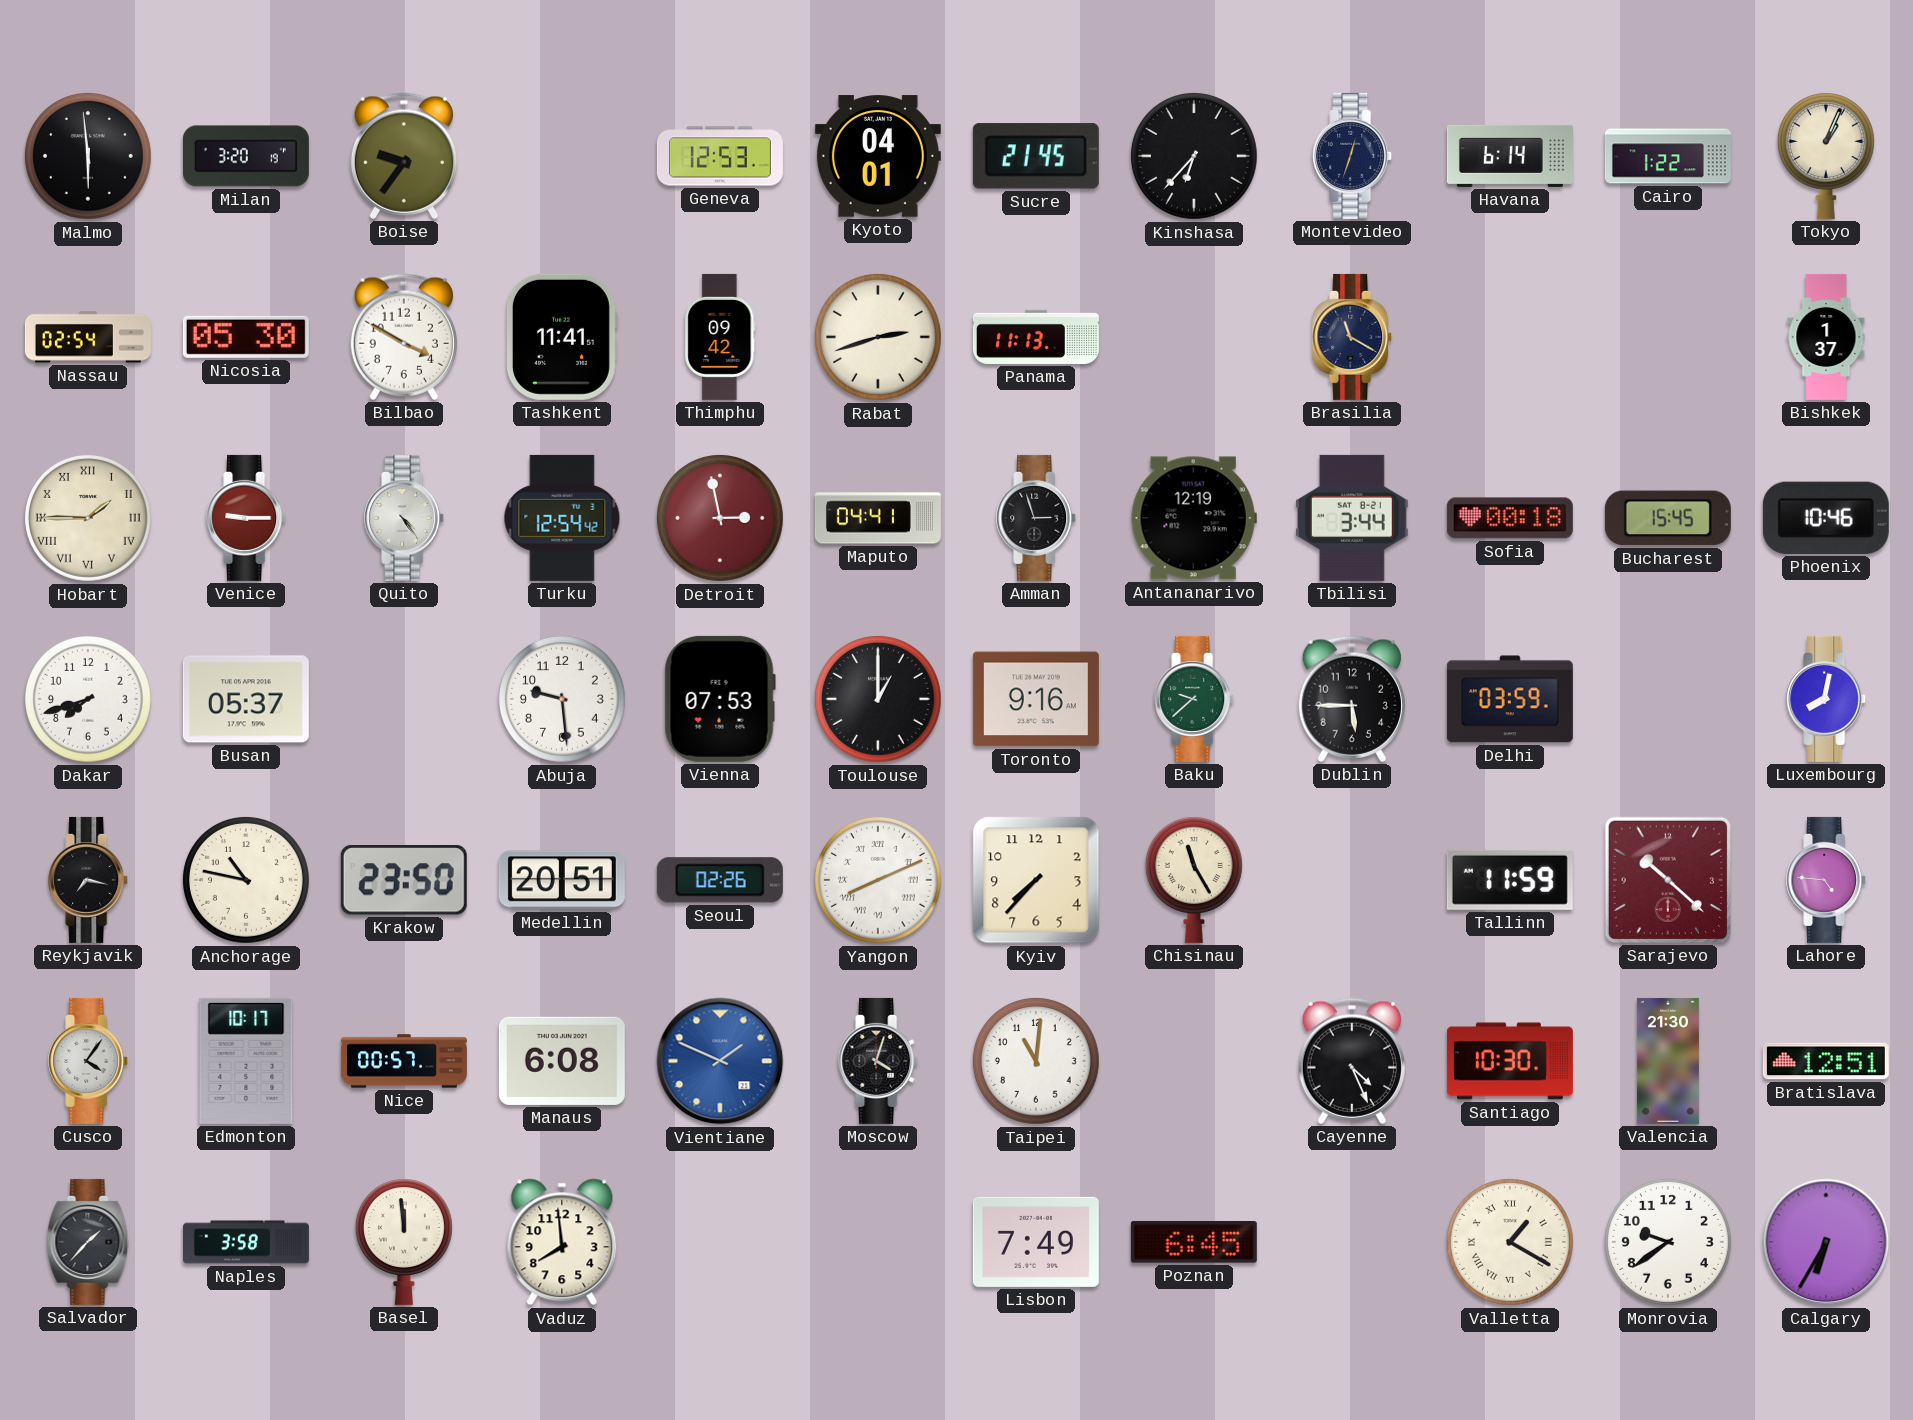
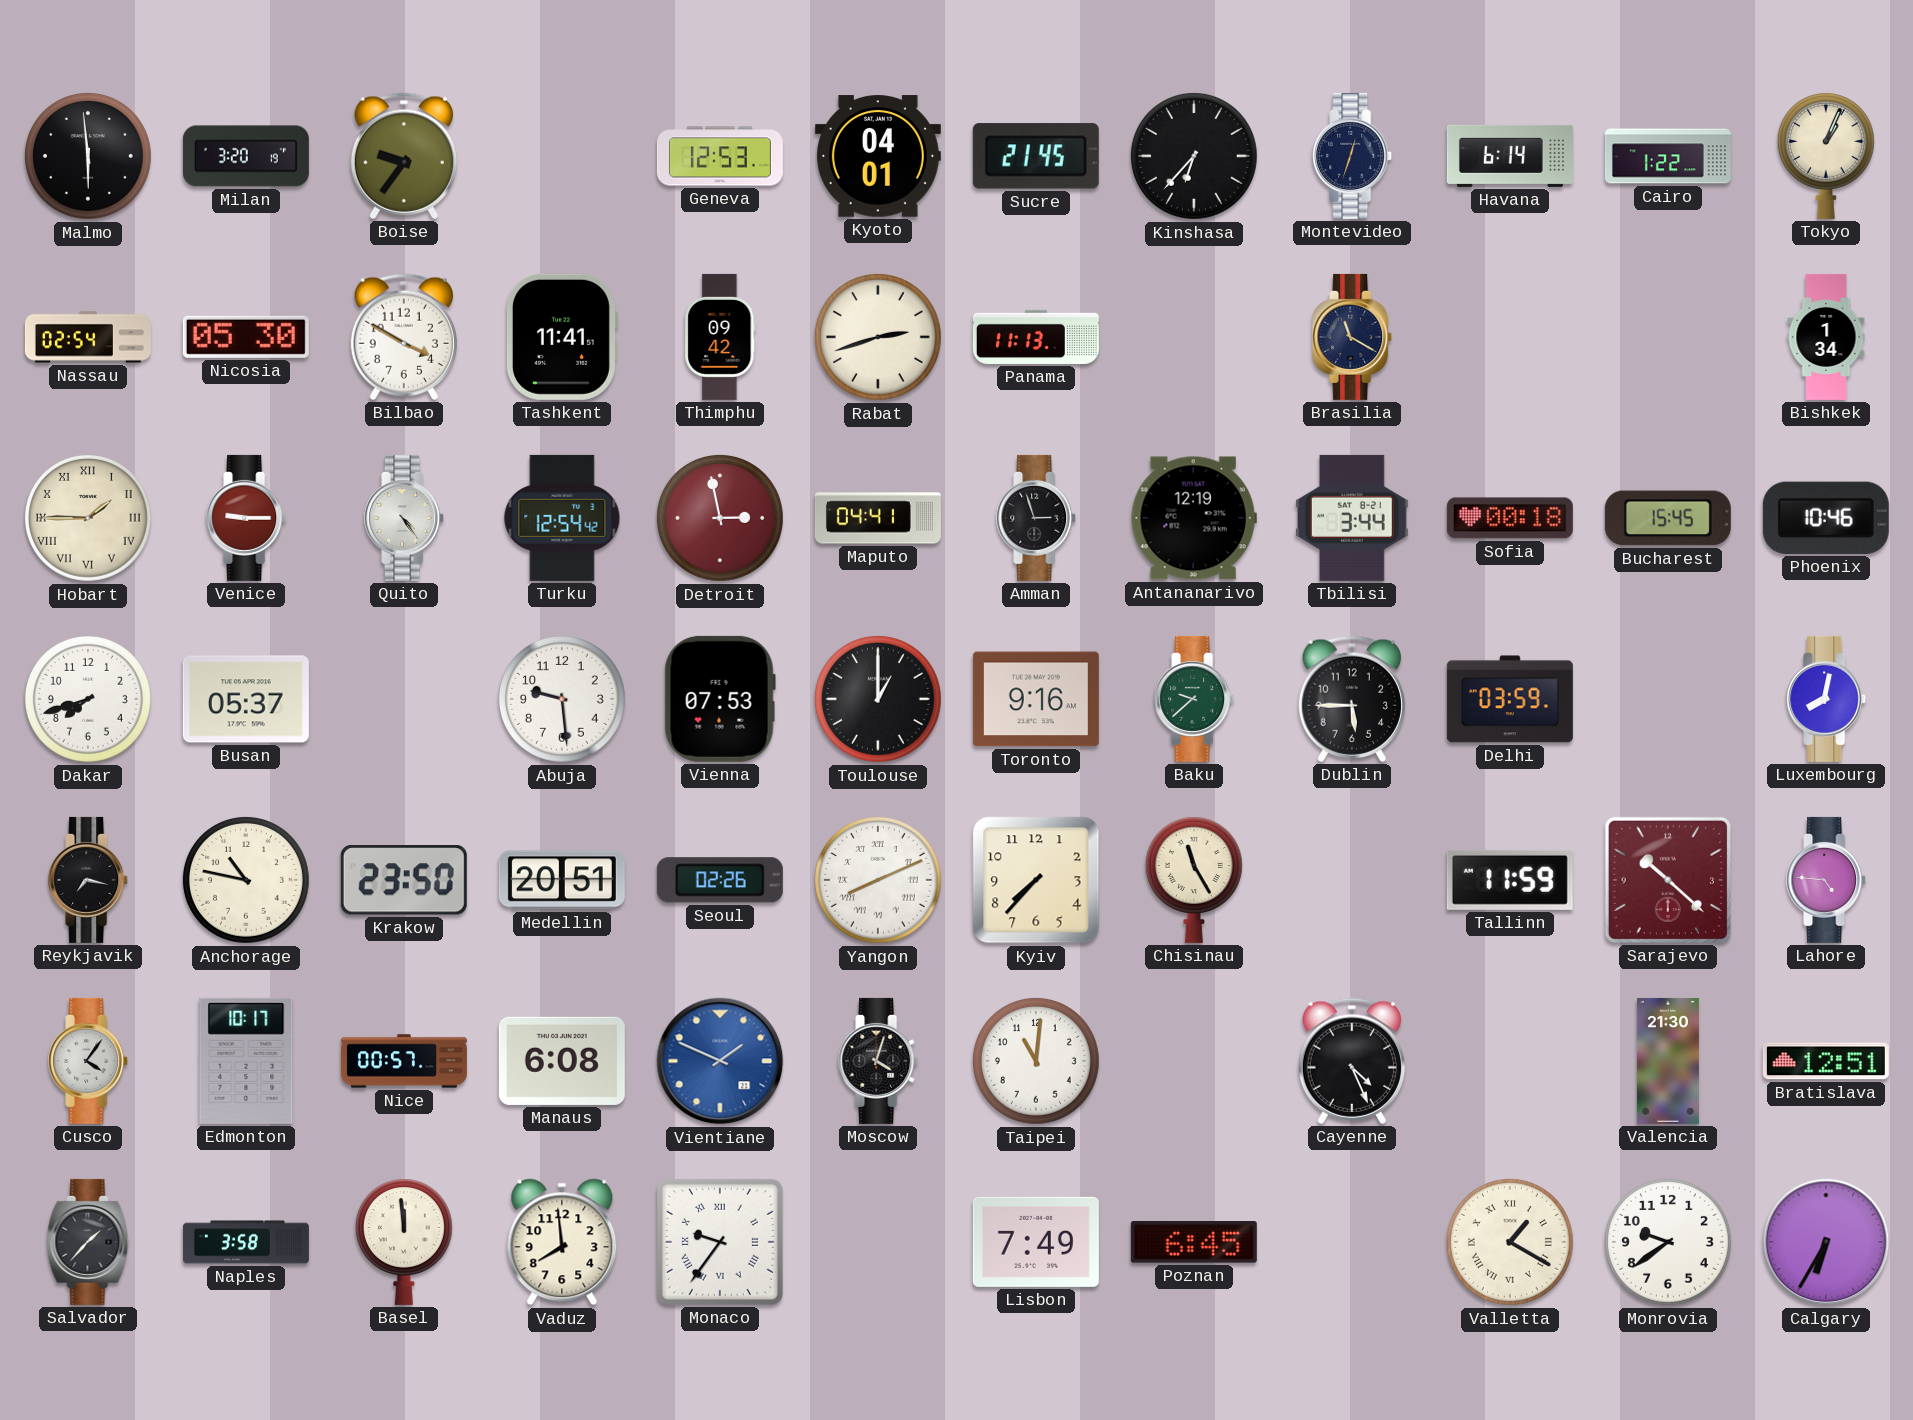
Bishkek: 1:37 -> 1:34
Santiago: 10:30 -> none
Monaco: none -> 9:36
